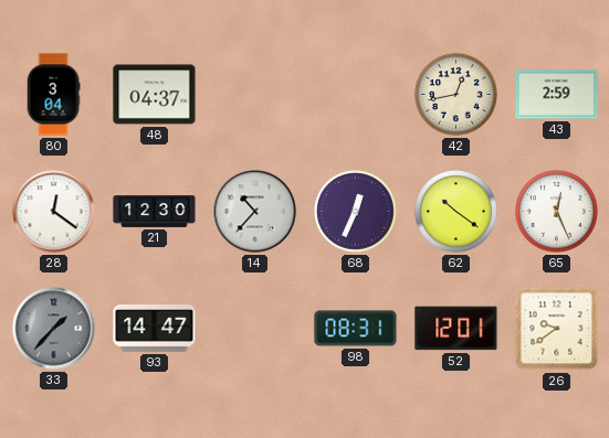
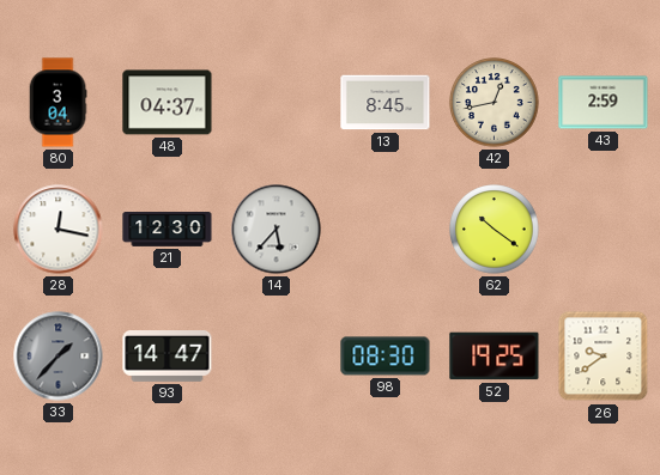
13: none -> 8:45
28: 12:21 -> 12:17
14: 10:37 -> 5:37
68: 12:34 -> none
65: 12:26 -> none
98: 08:31 -> 08:30
52: 12:01 -> 19:25
